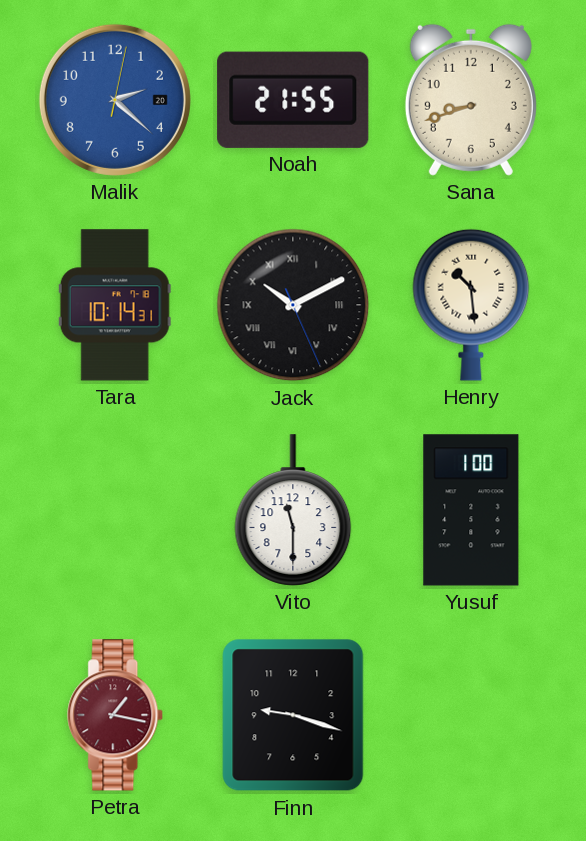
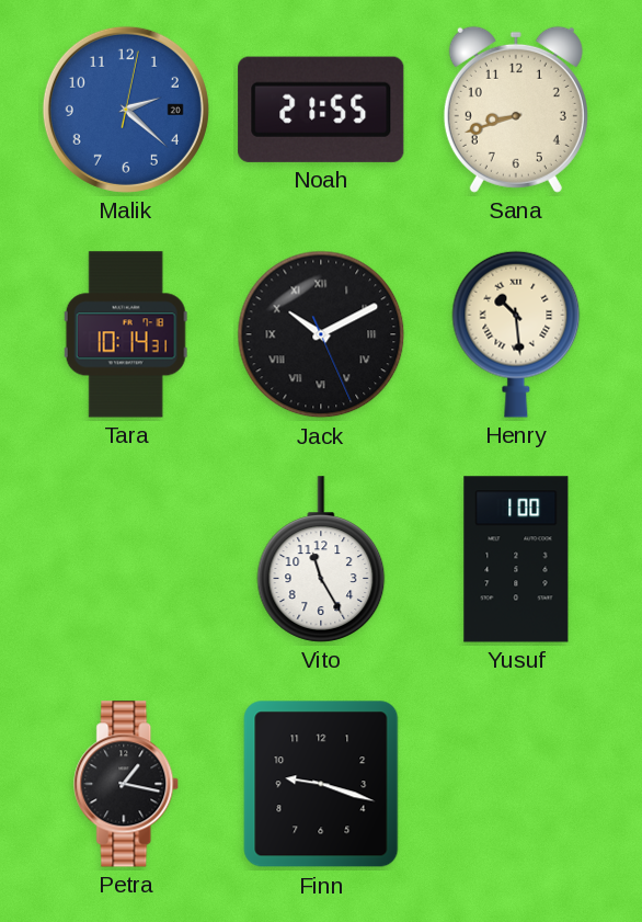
Vito: 11:30 -> 11:25
Petra dial: burgundy -> black
